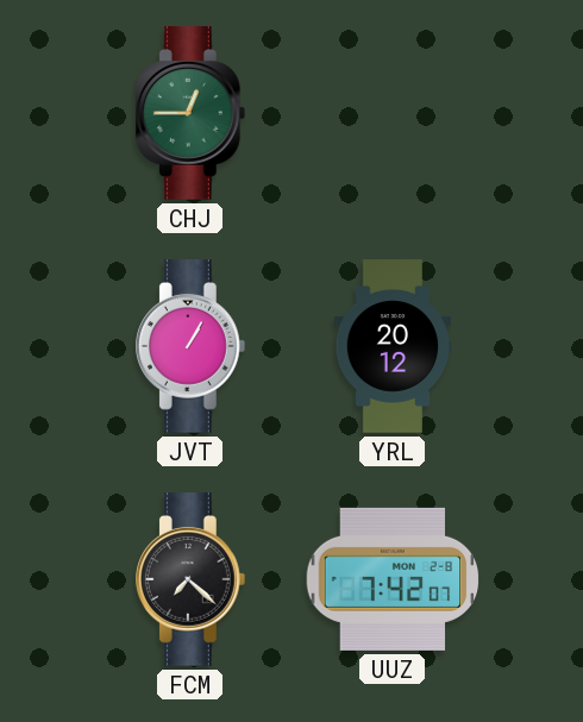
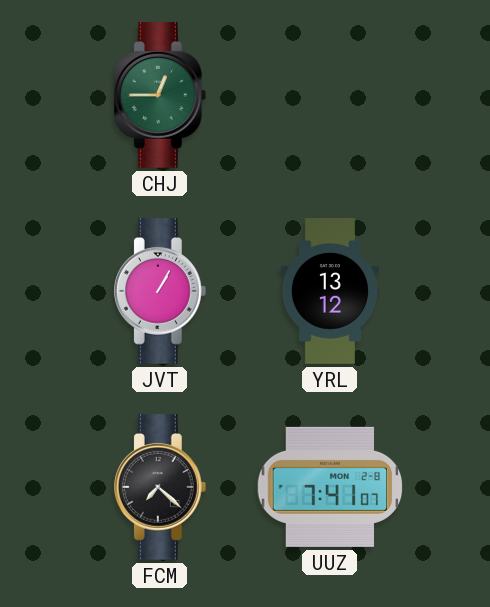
YRL: 20:12 -> 13:12
UUZ: 7:42 -> 7:41
